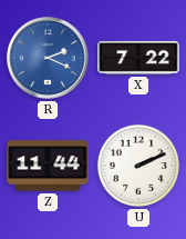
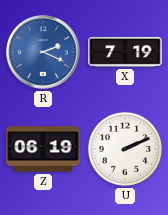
X: 7:22 -> 7:19
Z: 11:44 -> 06:19
